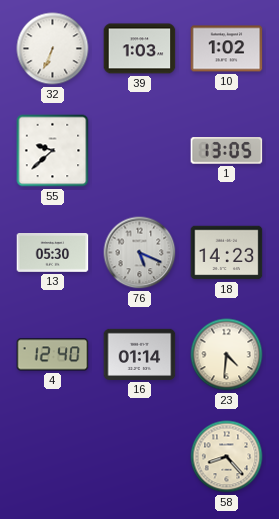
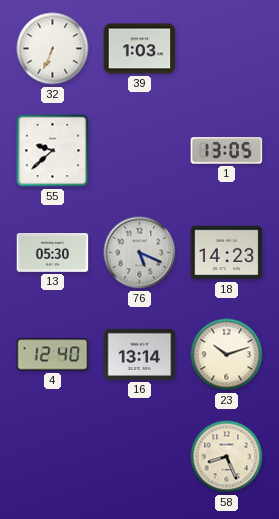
10: 1:02 -> none
16: 01:14 -> 13:14
23: 4:31 -> 10:12
58: 8:23 -> 8:26
